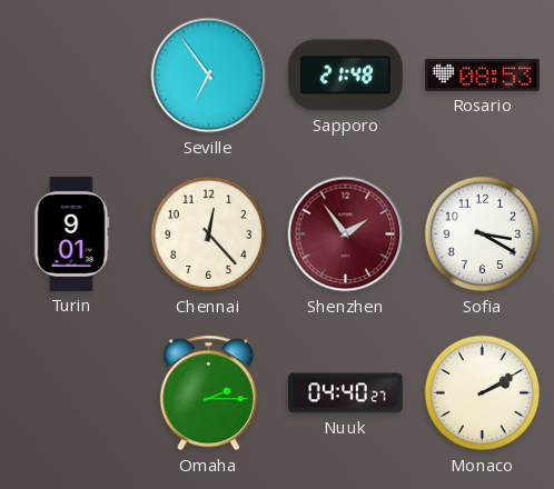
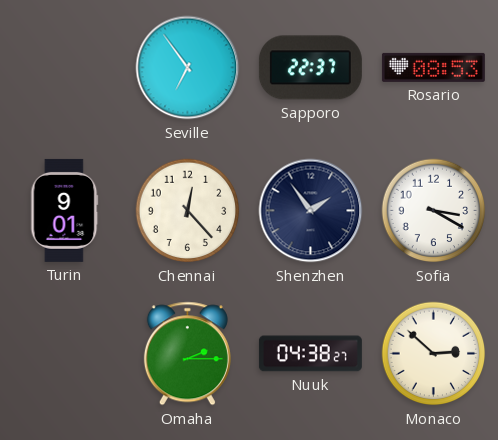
Sapporo: 21:48 -> 22:37
Shenzhen dial: burgundy -> navy
Nuuk: 04:40 -> 04:38
Monaco: 2:10 -> 2:52
